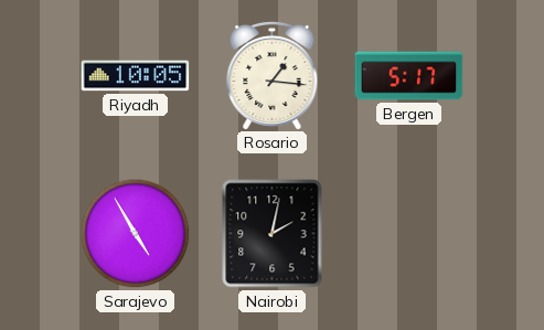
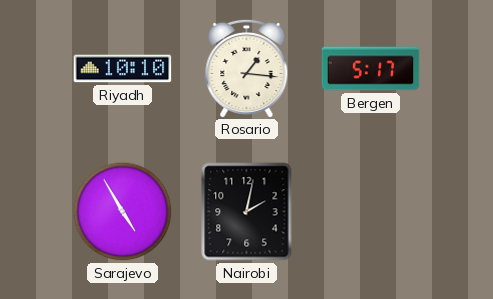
Riyadh: 10:05 -> 10:10
